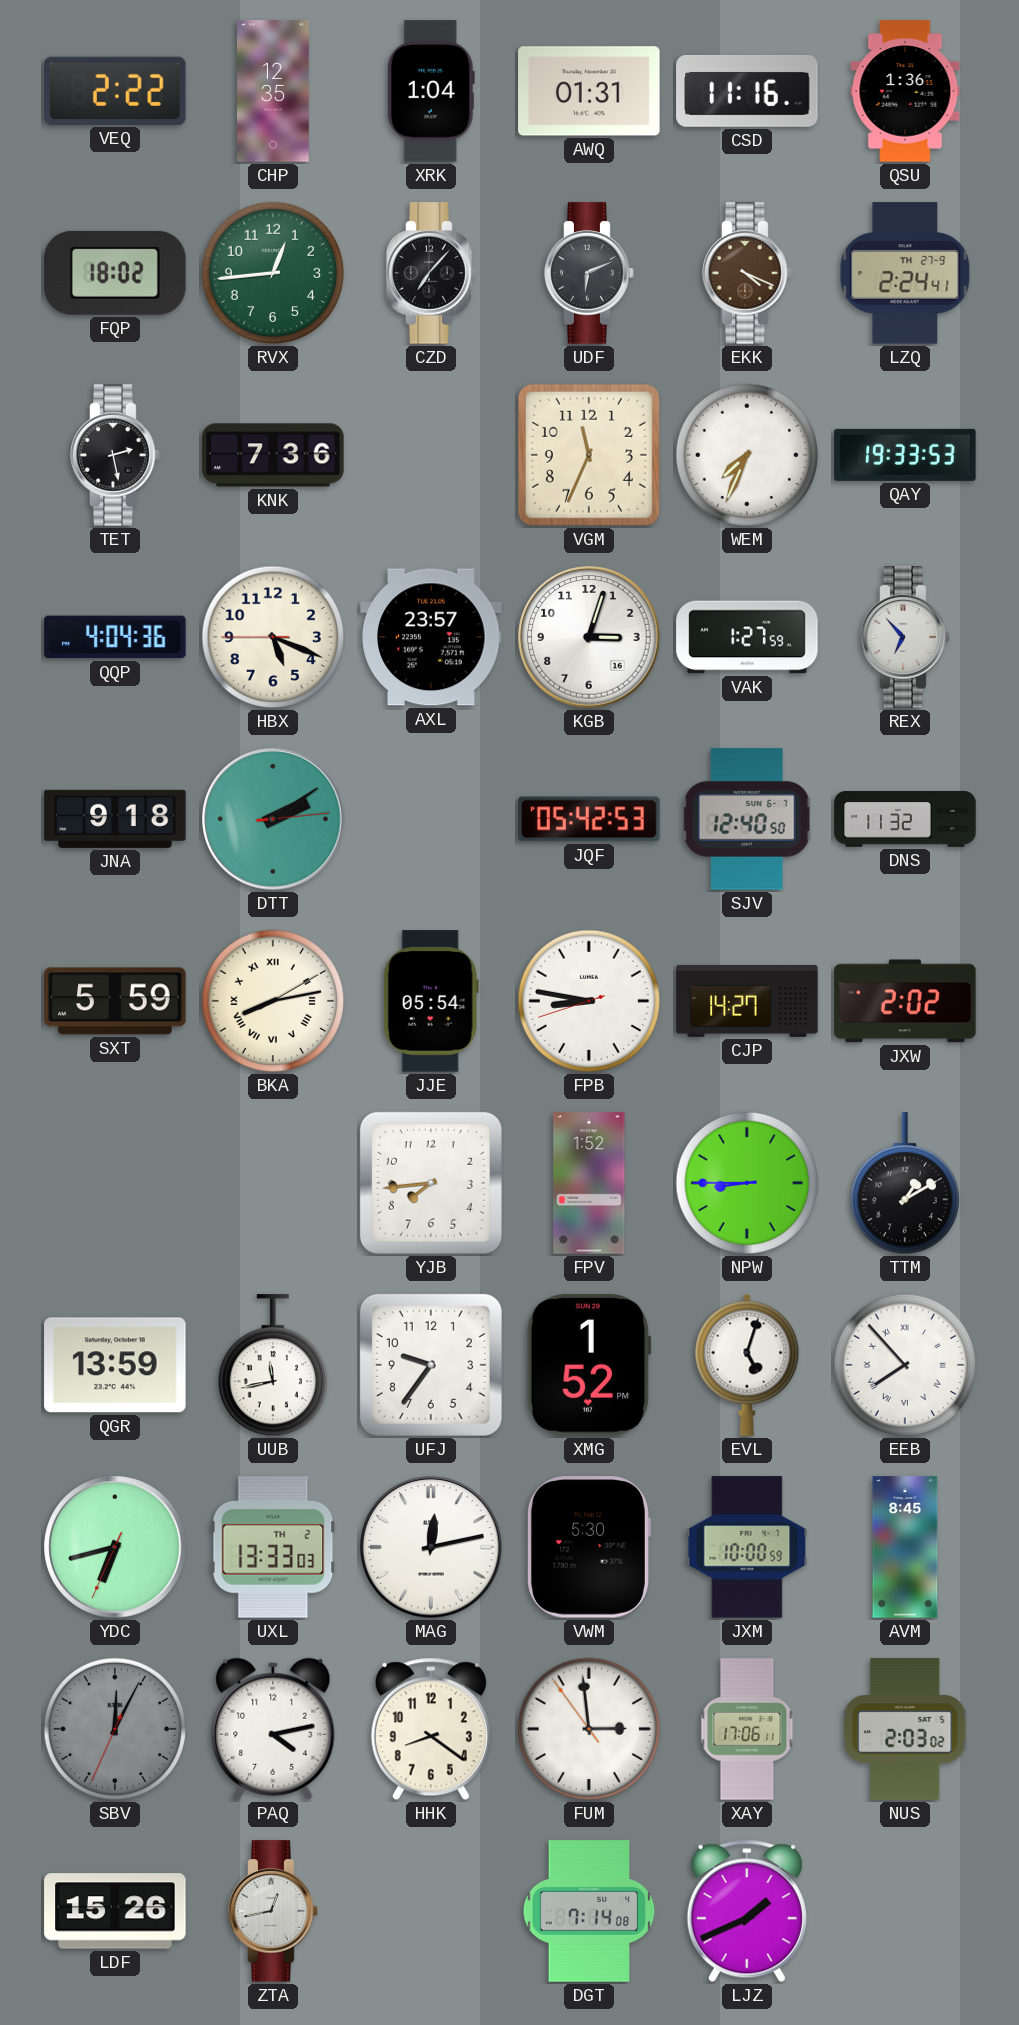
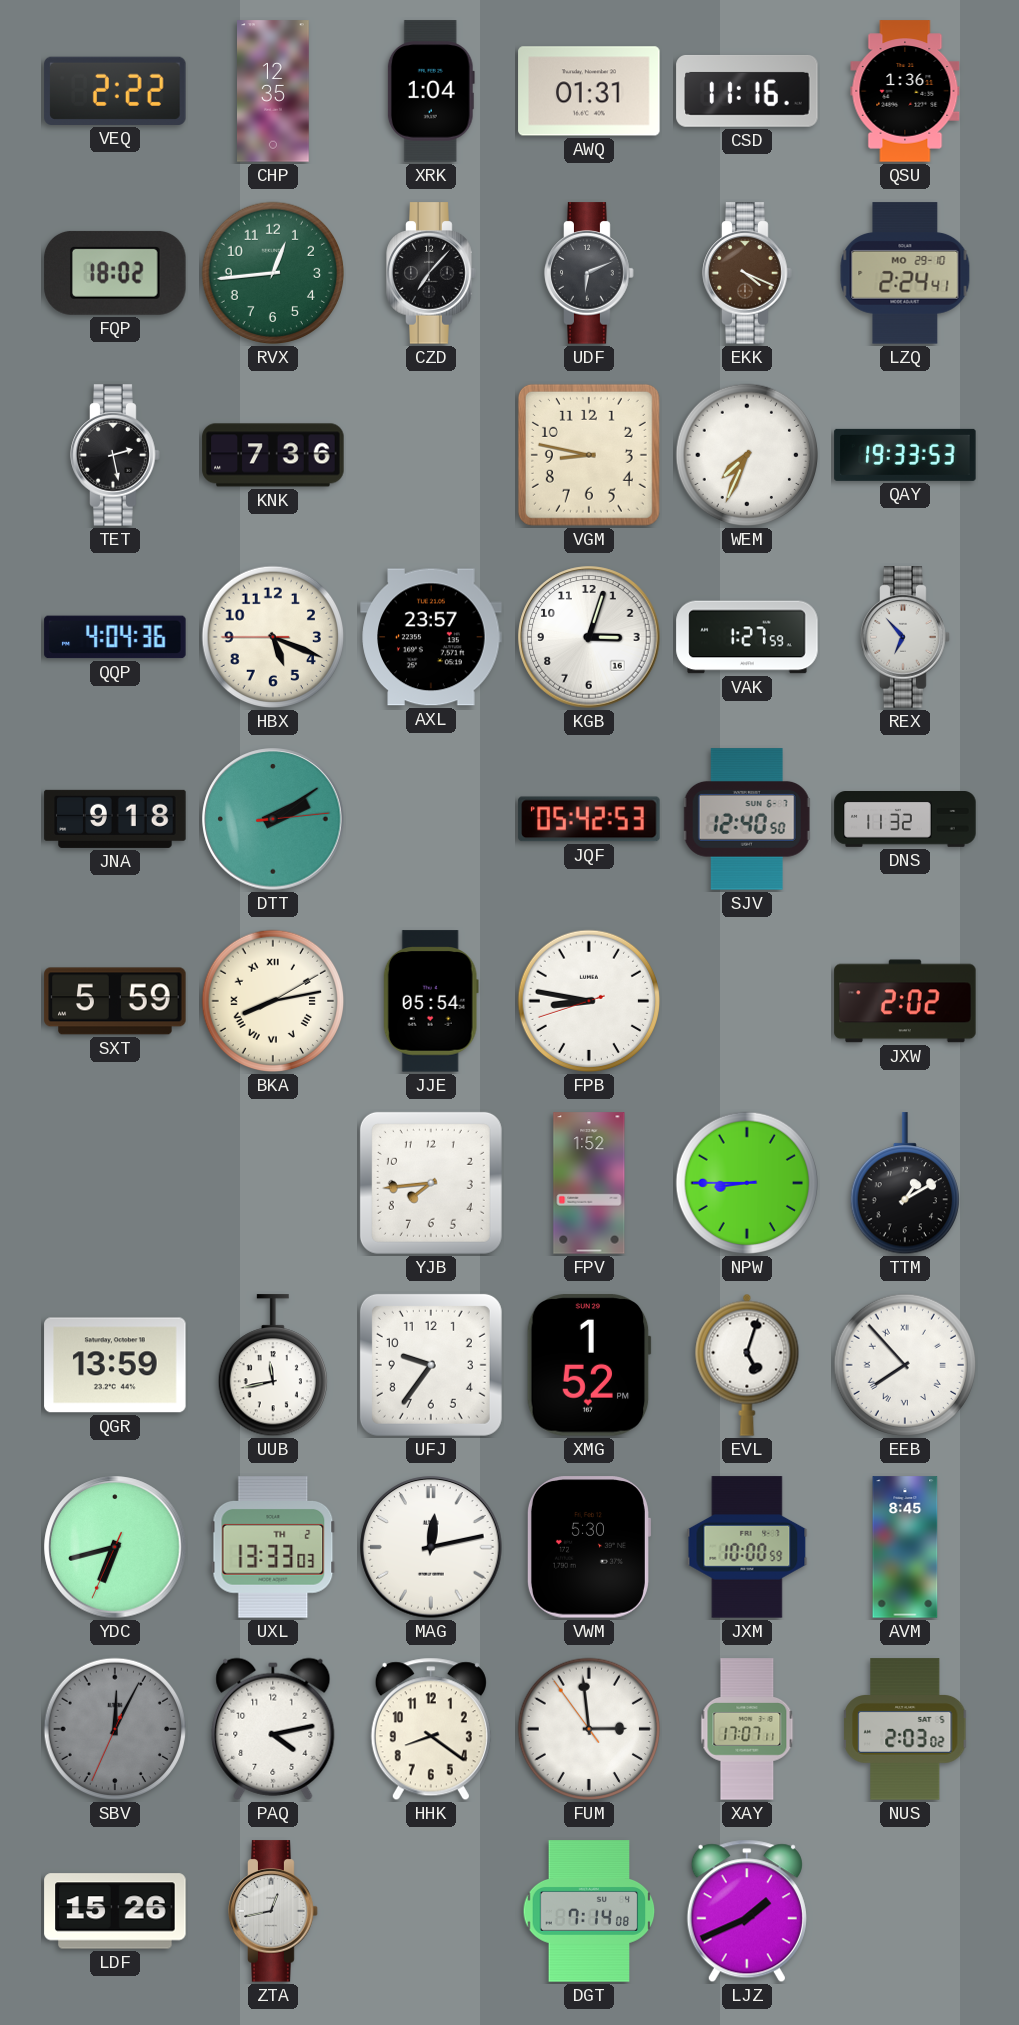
LZQ date: TH 27-9 -> MO 29-10
VGM: 11:34 -> 8:47
CJP: 14:27 -> none
XAY: 17:06 -> 17:07
